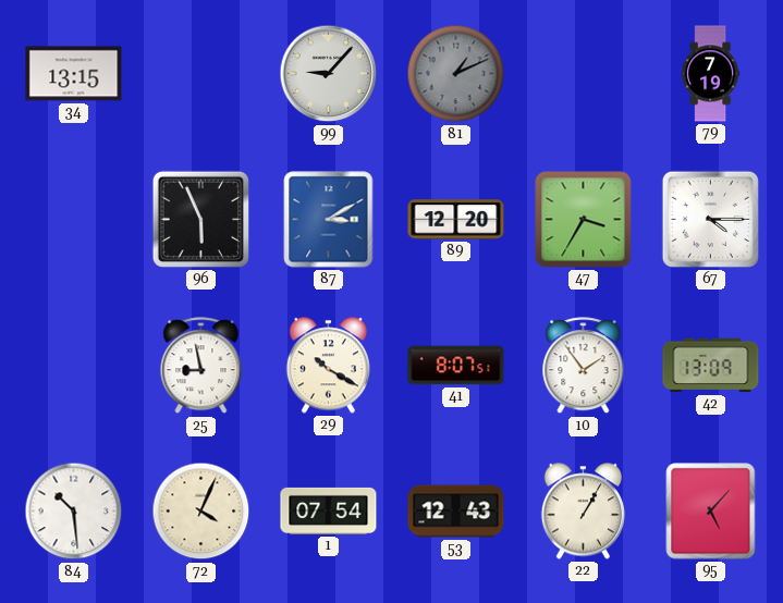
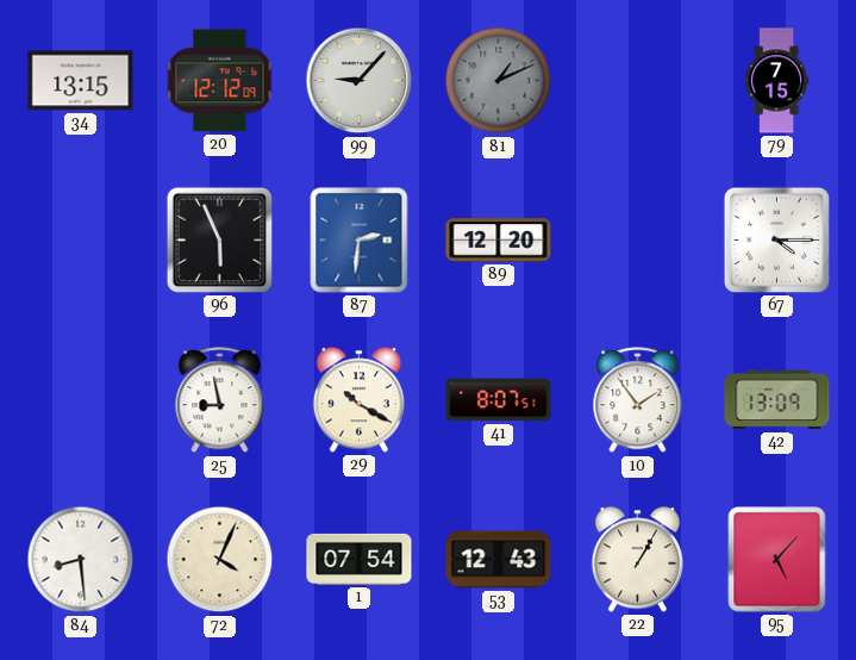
20: none -> 12:12
79: 7:19 -> 7:15
87: 3:10 -> 2:31
47: 3:35 -> none
84: 10:29 -> 8:29
